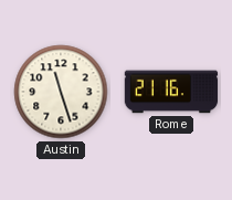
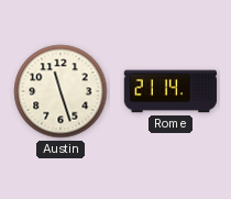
Rome: 21:16 -> 21:14
